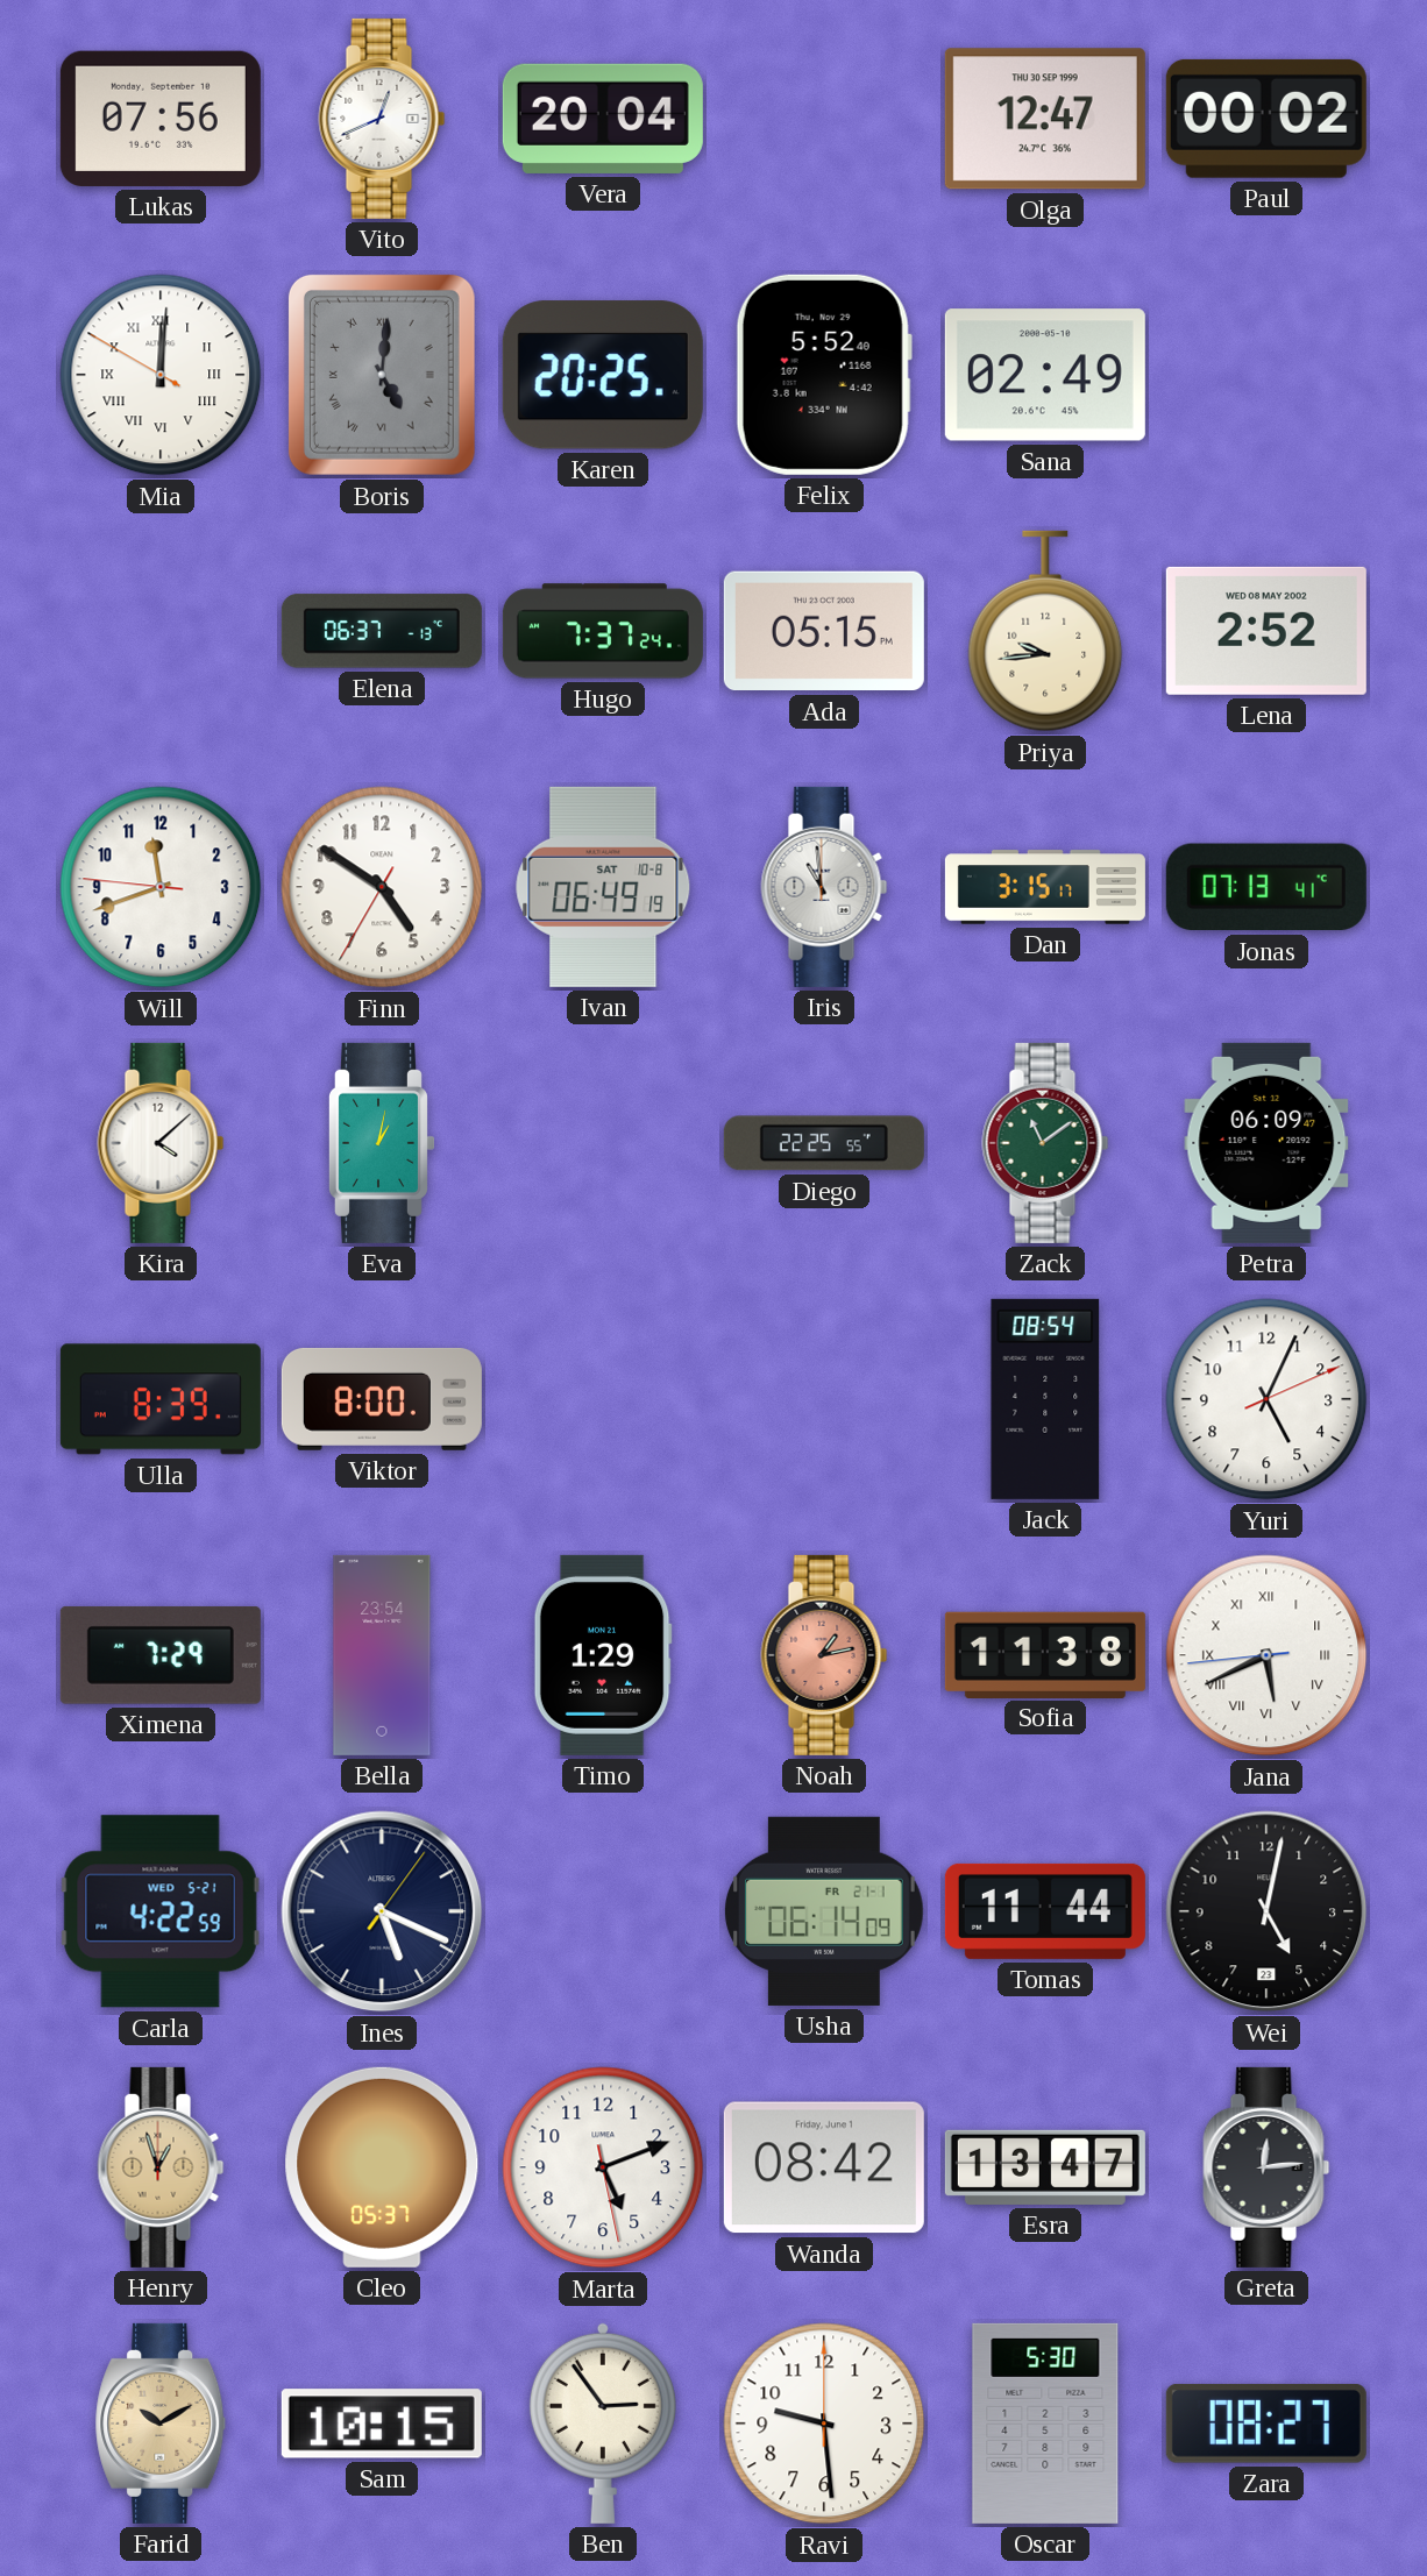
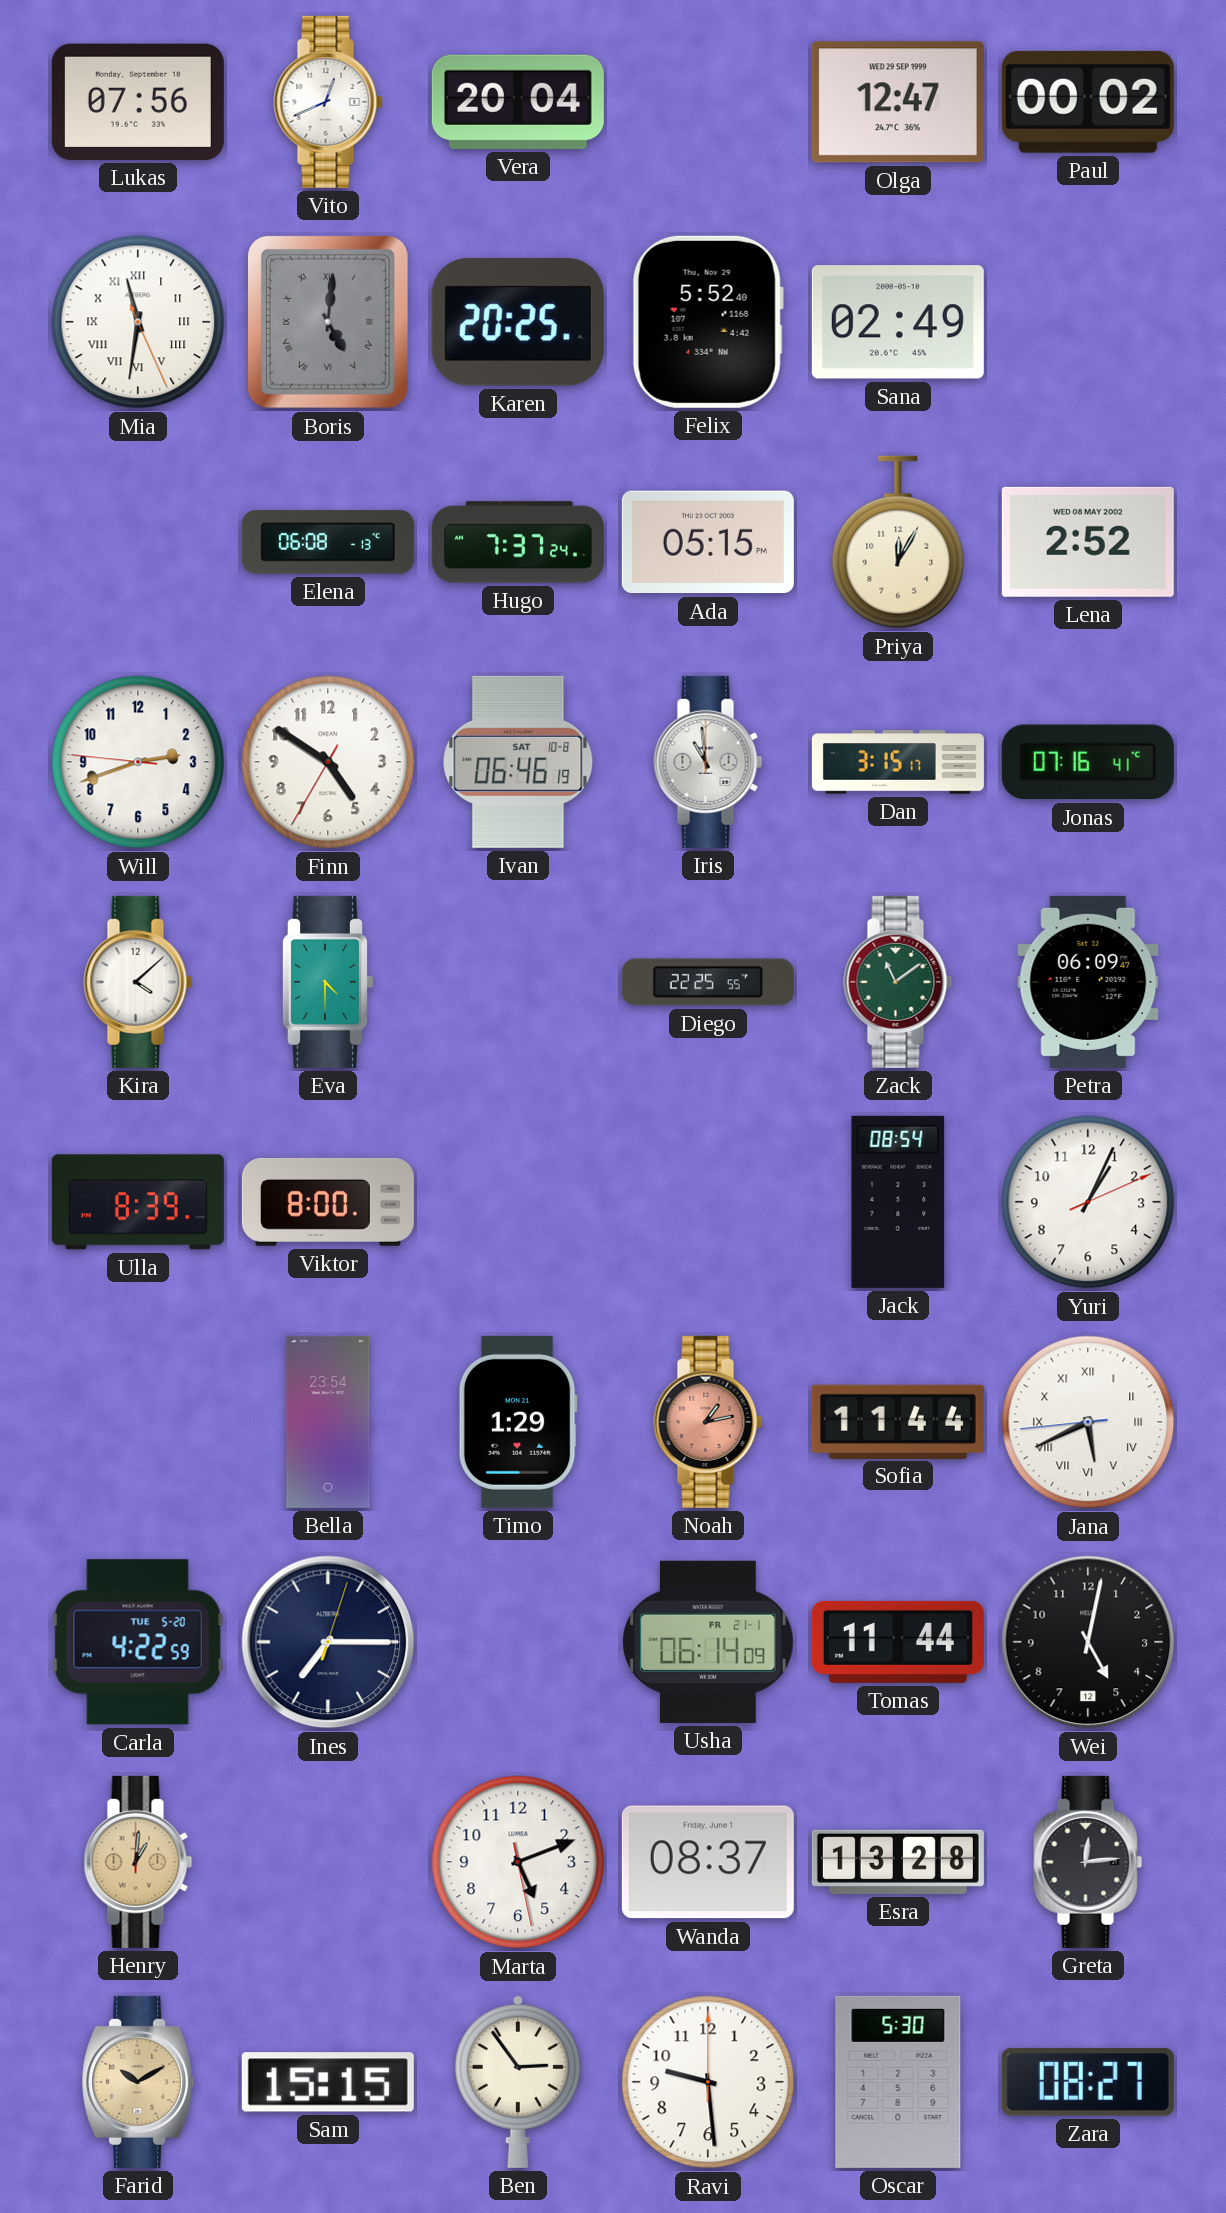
Olga date: THU 30 SEP 1999 -> WED 29 SEP 1999
Mia: 12:00 -> 11:31
Elena: 06:37 -> 06:08
Priya: 9:44 -> 12:05
Will: 11:41 -> 2:41
Ivan: 06:49 -> 06:46
Jonas: 07:13 -> 07:16
Eva: 1:02 -> 4:30
Yuri: 5:04 -> 1:04
Ximena: 7:29 -> none
Sofia: 11:38 -> 11:44
Carla date: WED 5-21 -> TUE 5-20
Ines: 5:19 -> 7:15
Wei date: 23 -> 12
Henry: 12:57 -> 1:01
Cleo: 05:37 -> none
Wanda: 08:42 -> 08:37
Esra: 13:47 -> 13:28
Sam: 10:15 -> 15:15
